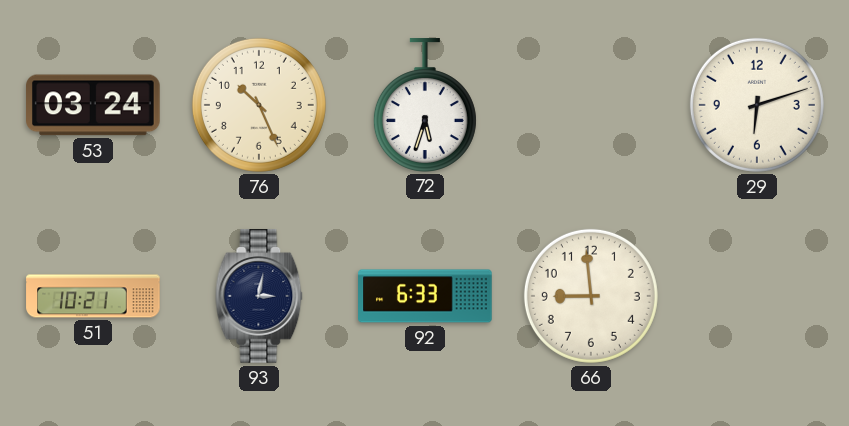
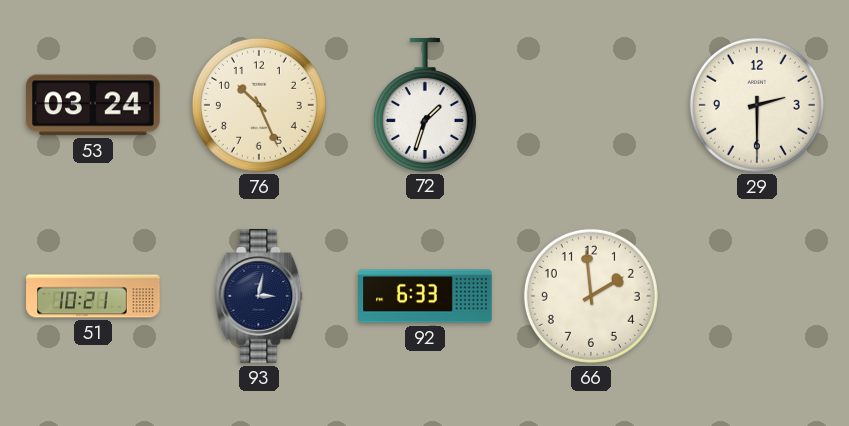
72: 5:33 -> 1:33
29: 6:12 -> 2:30
66: 8:59 -> 1:59
